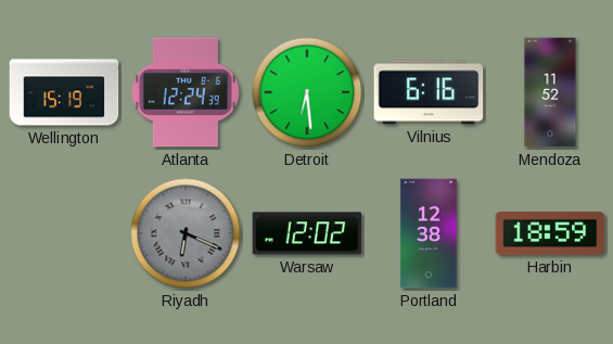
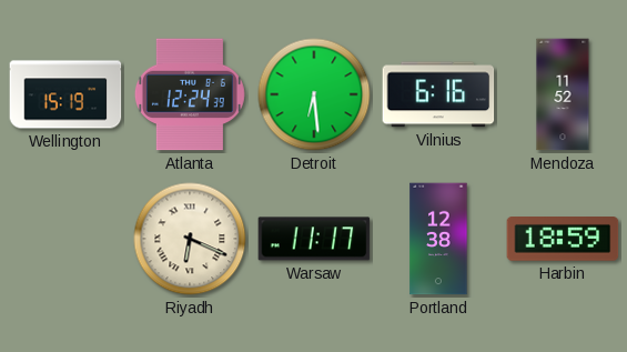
Riyadh dial: grey -> cream
Warsaw: 12:02 -> 11:17
